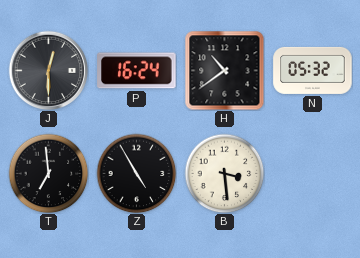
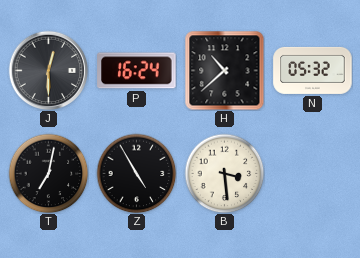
H: 10:39 -> 10:38
T: 6:59 -> 7:02
